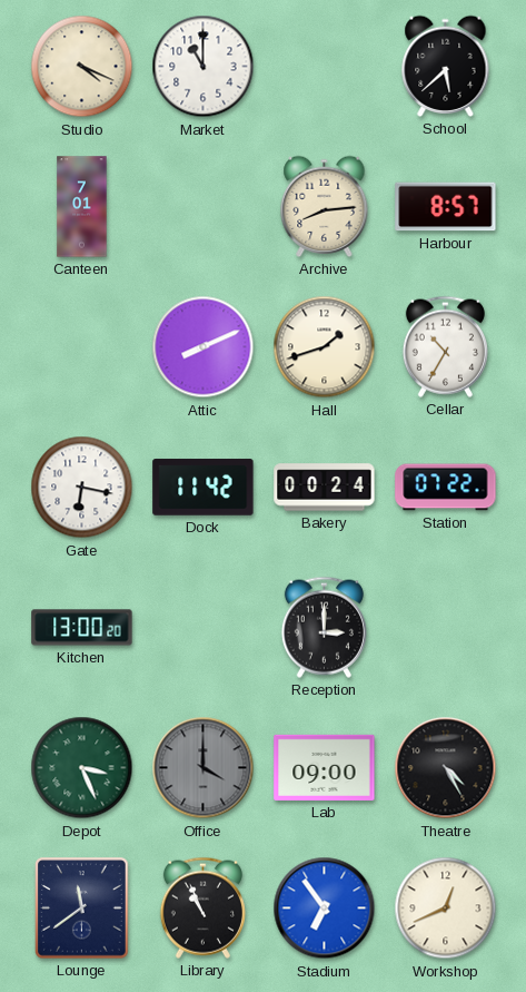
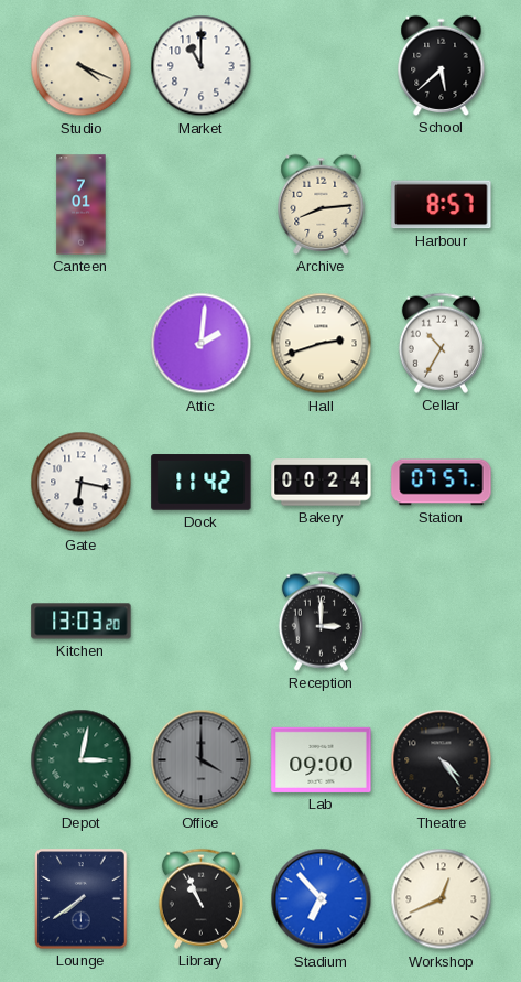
Attic: 8:11 -> 2:01
Hall: 1:42 -> 2:42
Station: 07:22 -> 07:57
Kitchen: 13:00 -> 13:03
Depot: 3:26 -> 3:02
Theatre: 4:25 -> 4:24
Lounge: 11:39 -> 7:39
Stadium: 6:54 -> 6:53
